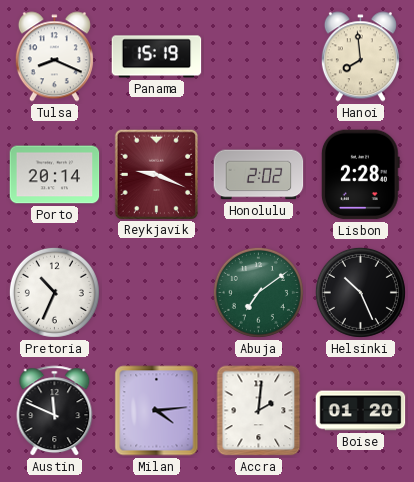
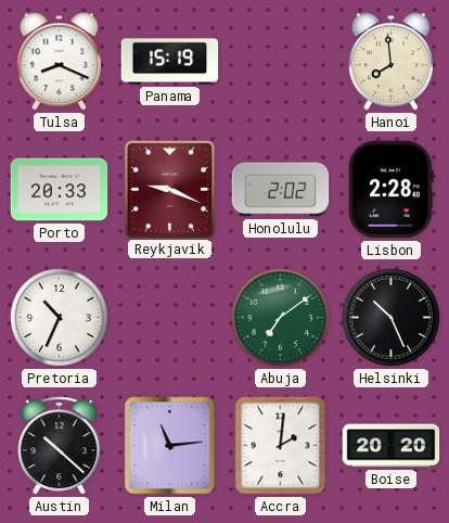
Porto: 20:14 -> 20:33
Austin: 11:49 -> 10:22
Milan: 4:14 -> 11:14
Boise: 01:20 -> 20:20
